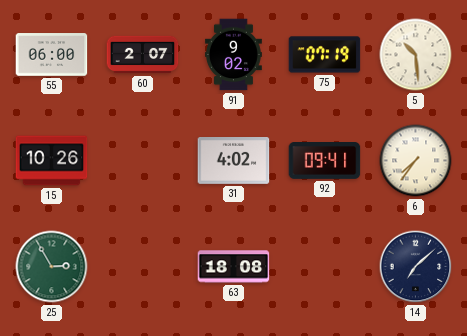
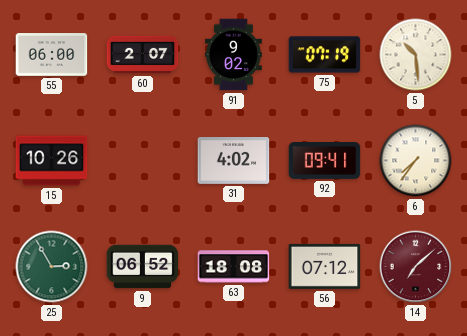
9: none -> 06:52
56: none -> 07:12
14 dial: navy -> burgundy
